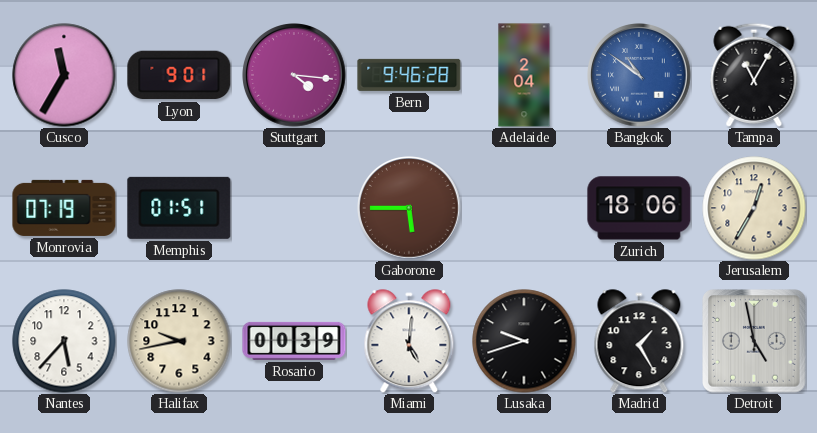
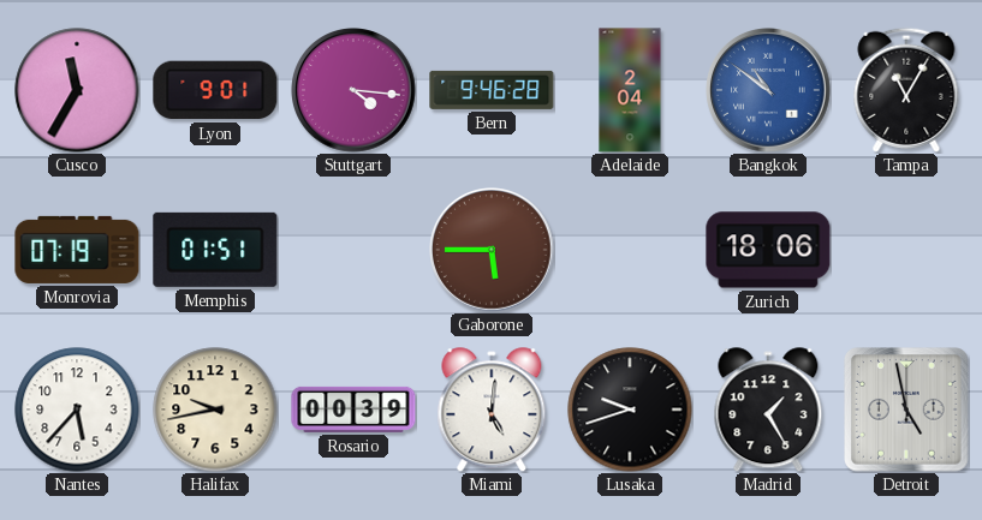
Jerusalem: 12:35 -> none
